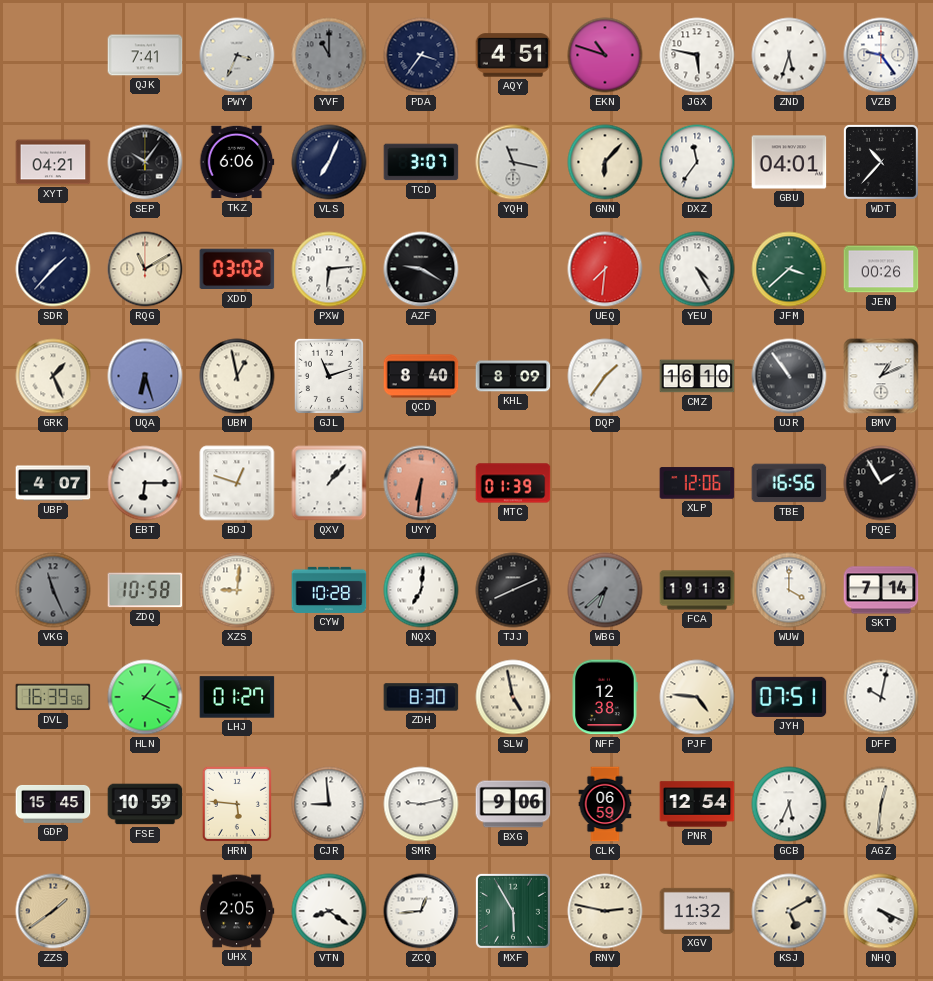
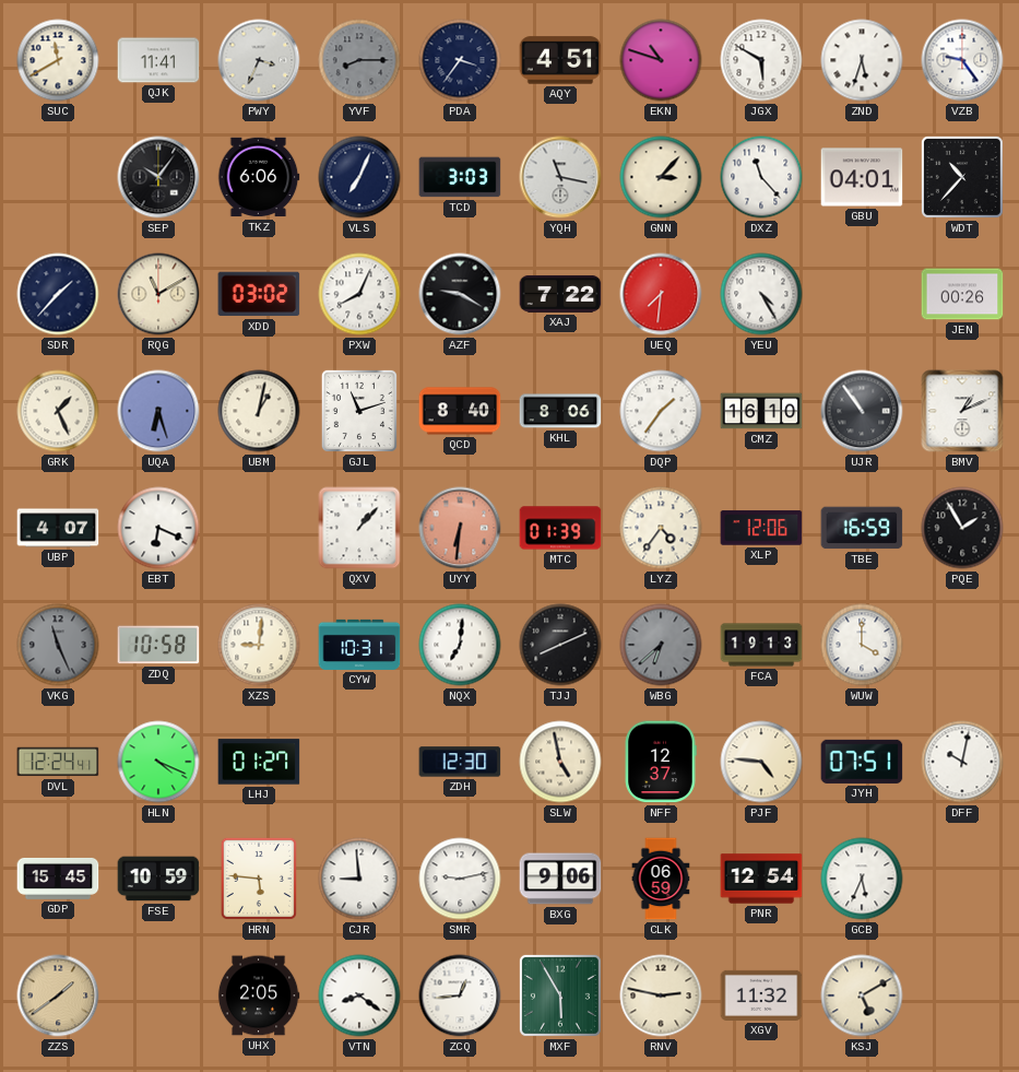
SUC: none -> 11:40
QJK: 7:41 -> 11:41
YVF: 11:00 -> 8:15
JGX: 5:47 -> 5:50
XYT: 04:21 -> none
TCD: 3:07 -> 3:03
GNN: 6:07 -> 3:07
DXZ: 11:36 -> 11:23
PXW: 6:14 -> 8:04
XAJ: none -> 7:22
JFM: 3:38 -> none
UBM: 12:58 -> 1:02
KHL: 8:09 -> 8:06
EBT: 6:15 -> 6:19
BDJ: 12:48 -> none
LYZ: none -> 4:36
TBE: 16:56 -> 16:59
CYW: 10:28 -> 10:31
SKT: 7:14 -> none
DVL: 16:39 -> 12:24
HLN: 1:19 -> 4:19
ZDH: 8:30 -> 12:30
NFF: 12:38 -> 12:37
AGZ: 12:31 -> none
NHQ: 4:19 -> none
